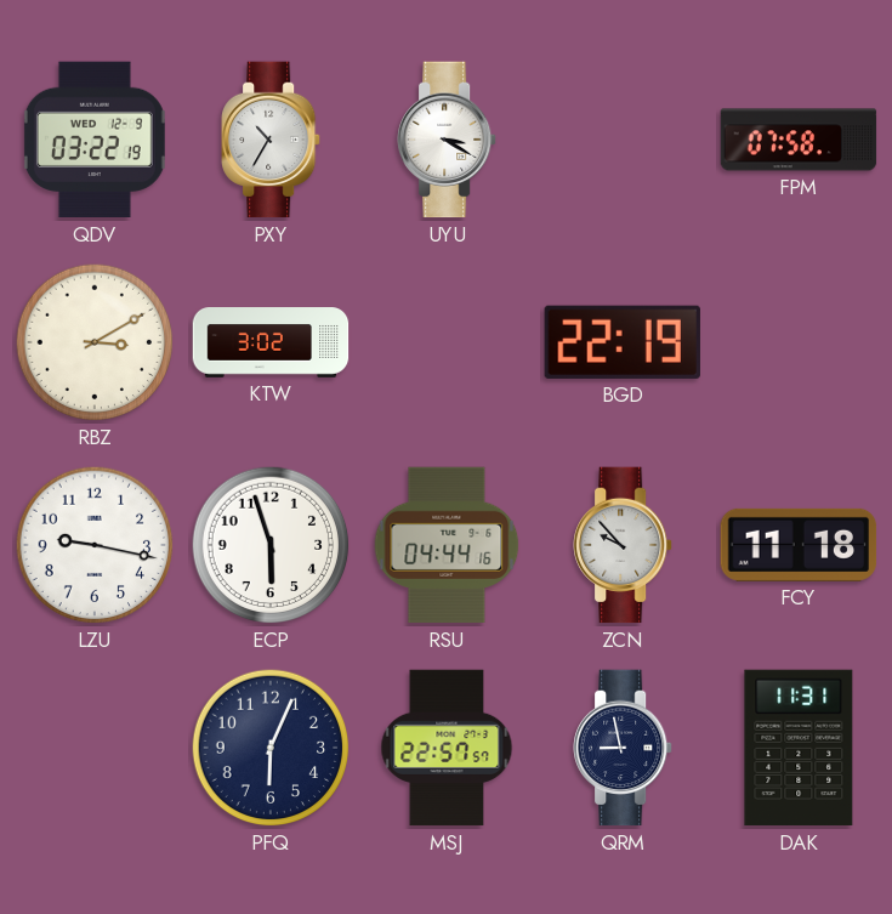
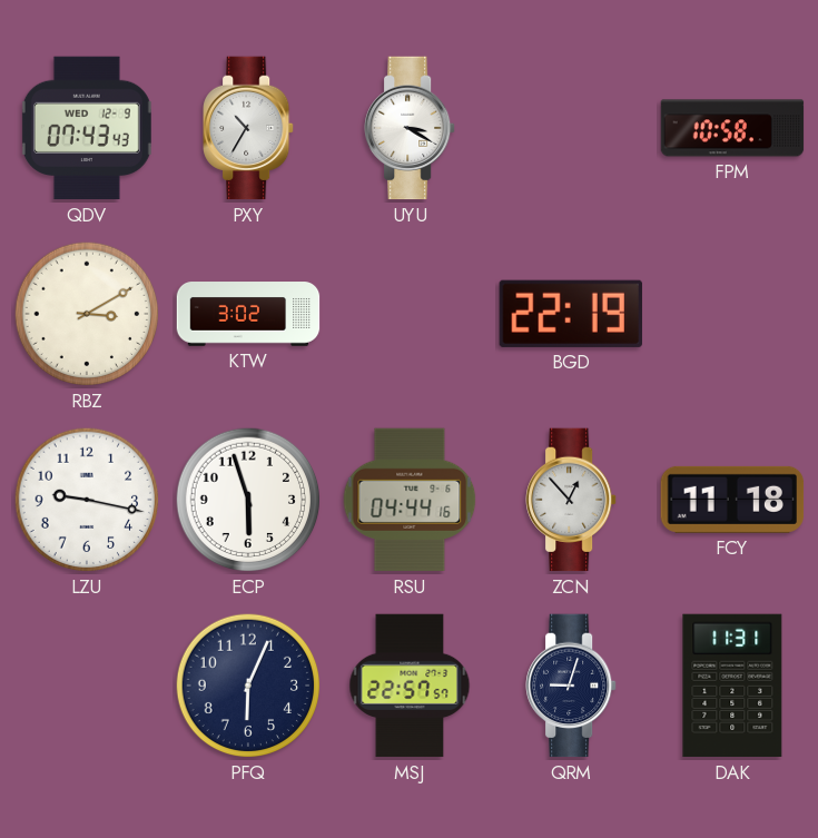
QDV: 03:22 -> 07:43
FPM: 07:58 -> 10:58
ZCN: 9:53 -> 12:53
QRM: 8:58 -> 9:03
